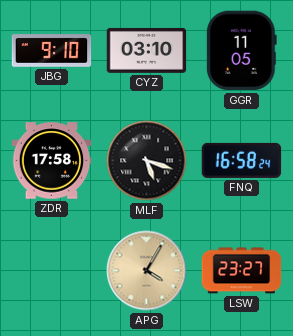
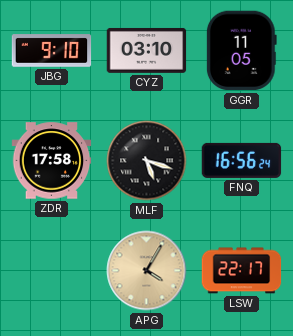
FNQ: 16:58 -> 16:56
LSW: 23:27 -> 22:17
